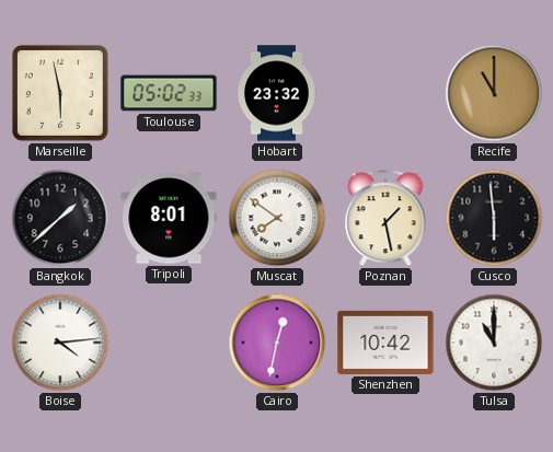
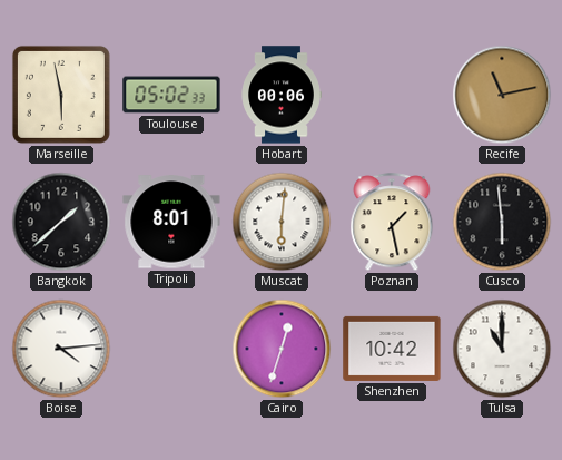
Hobart: 23:32 -> 00:06
Recife: 11:00 -> 11:13
Muscat: 7:51 -> 6:01
Cairo: 12:32 -> 12:33
